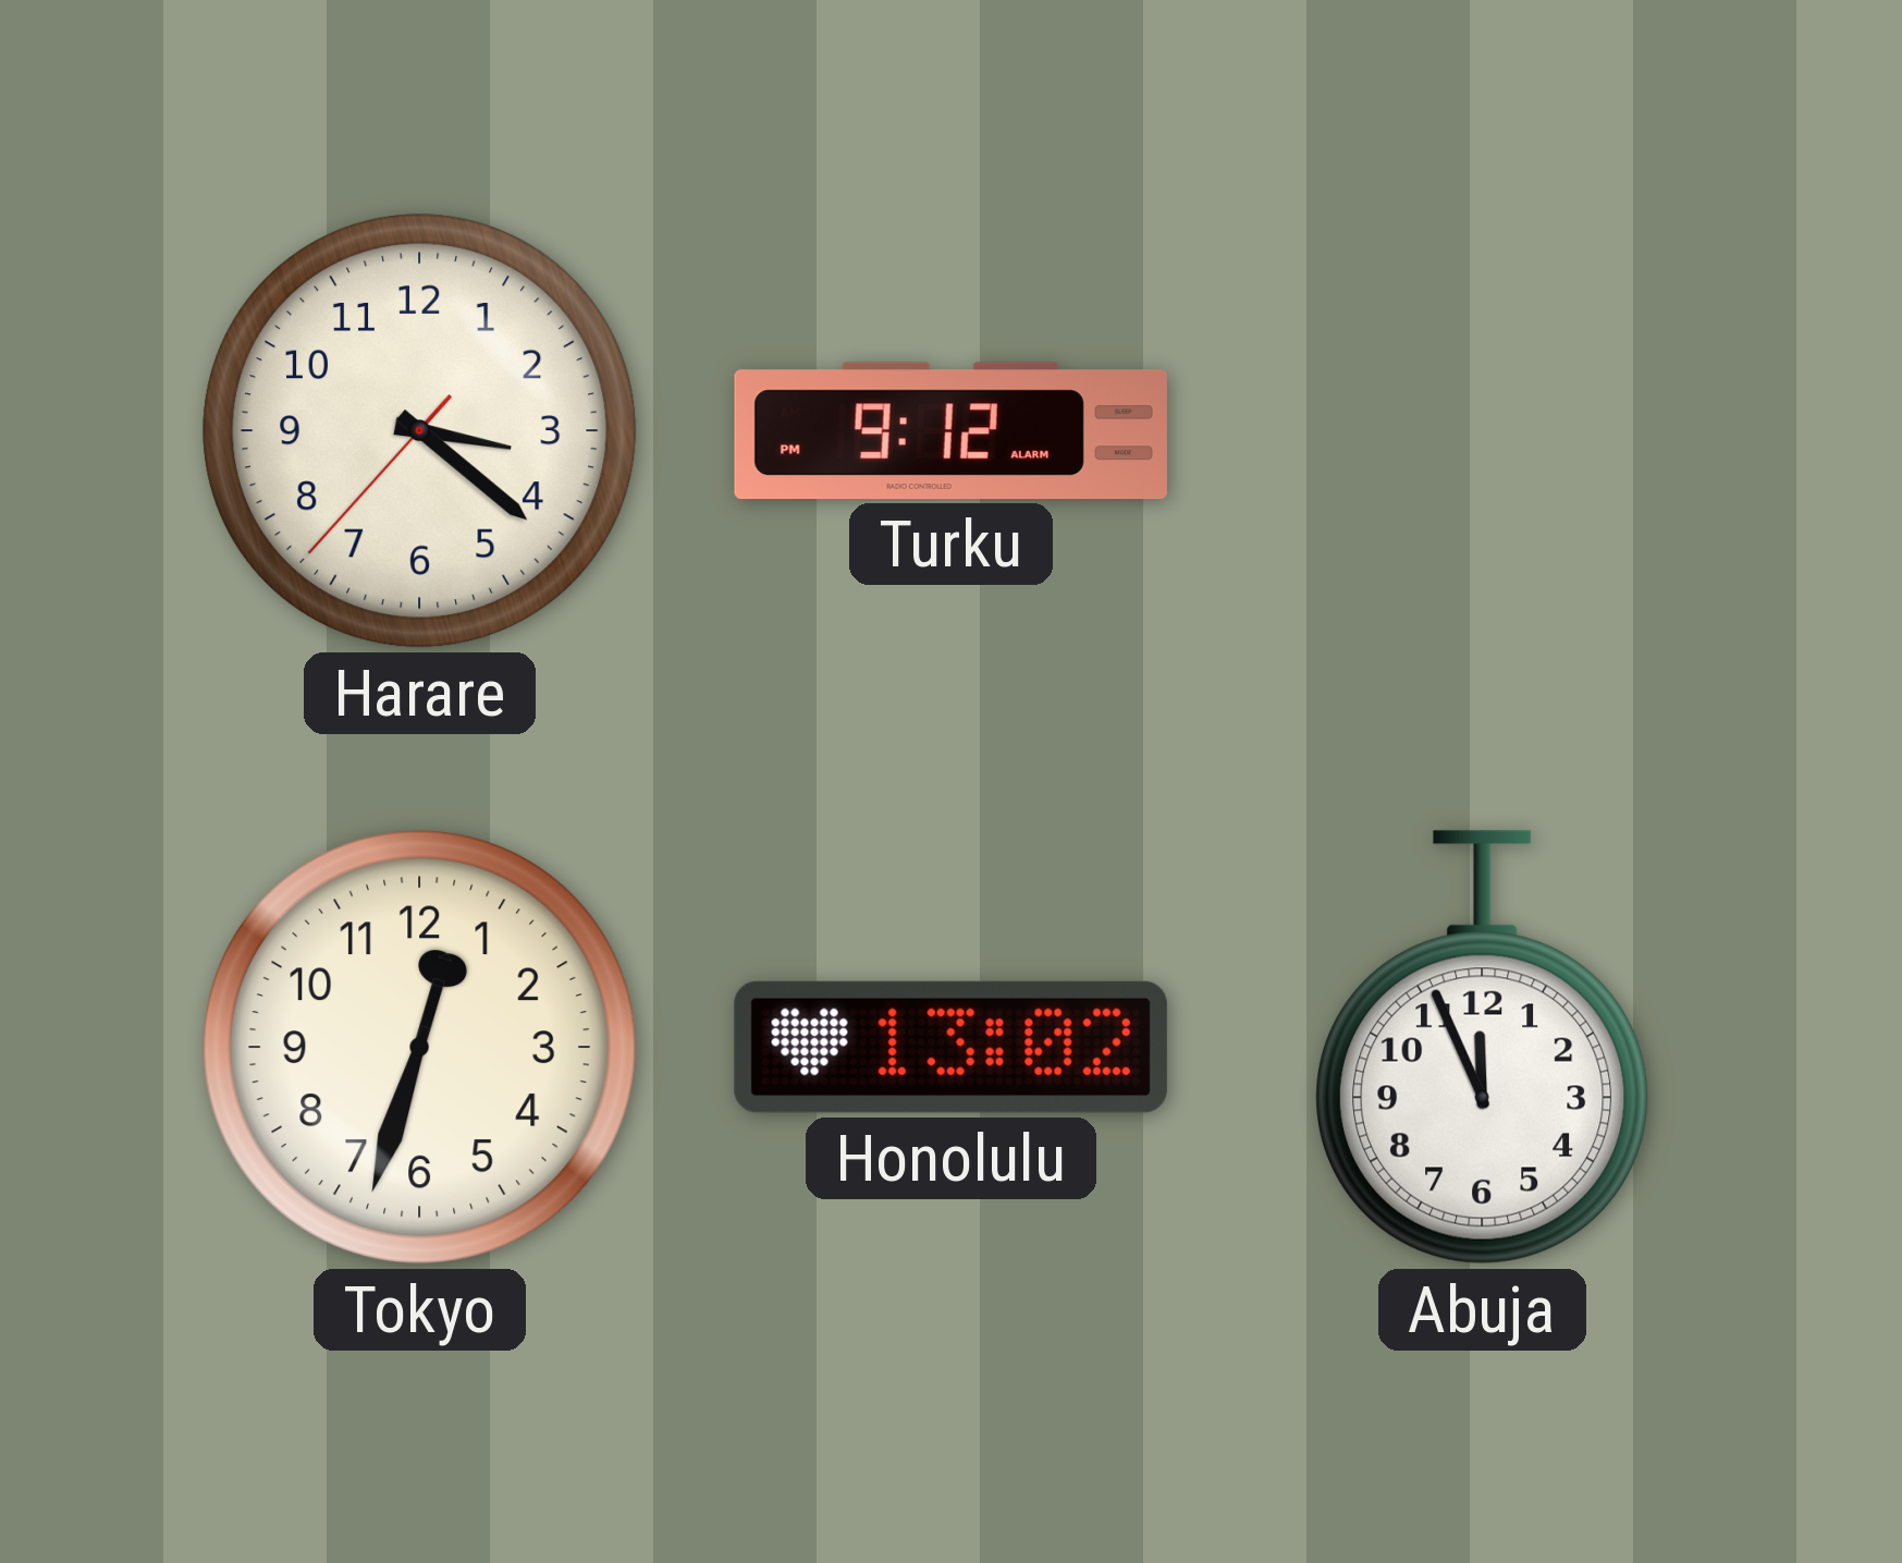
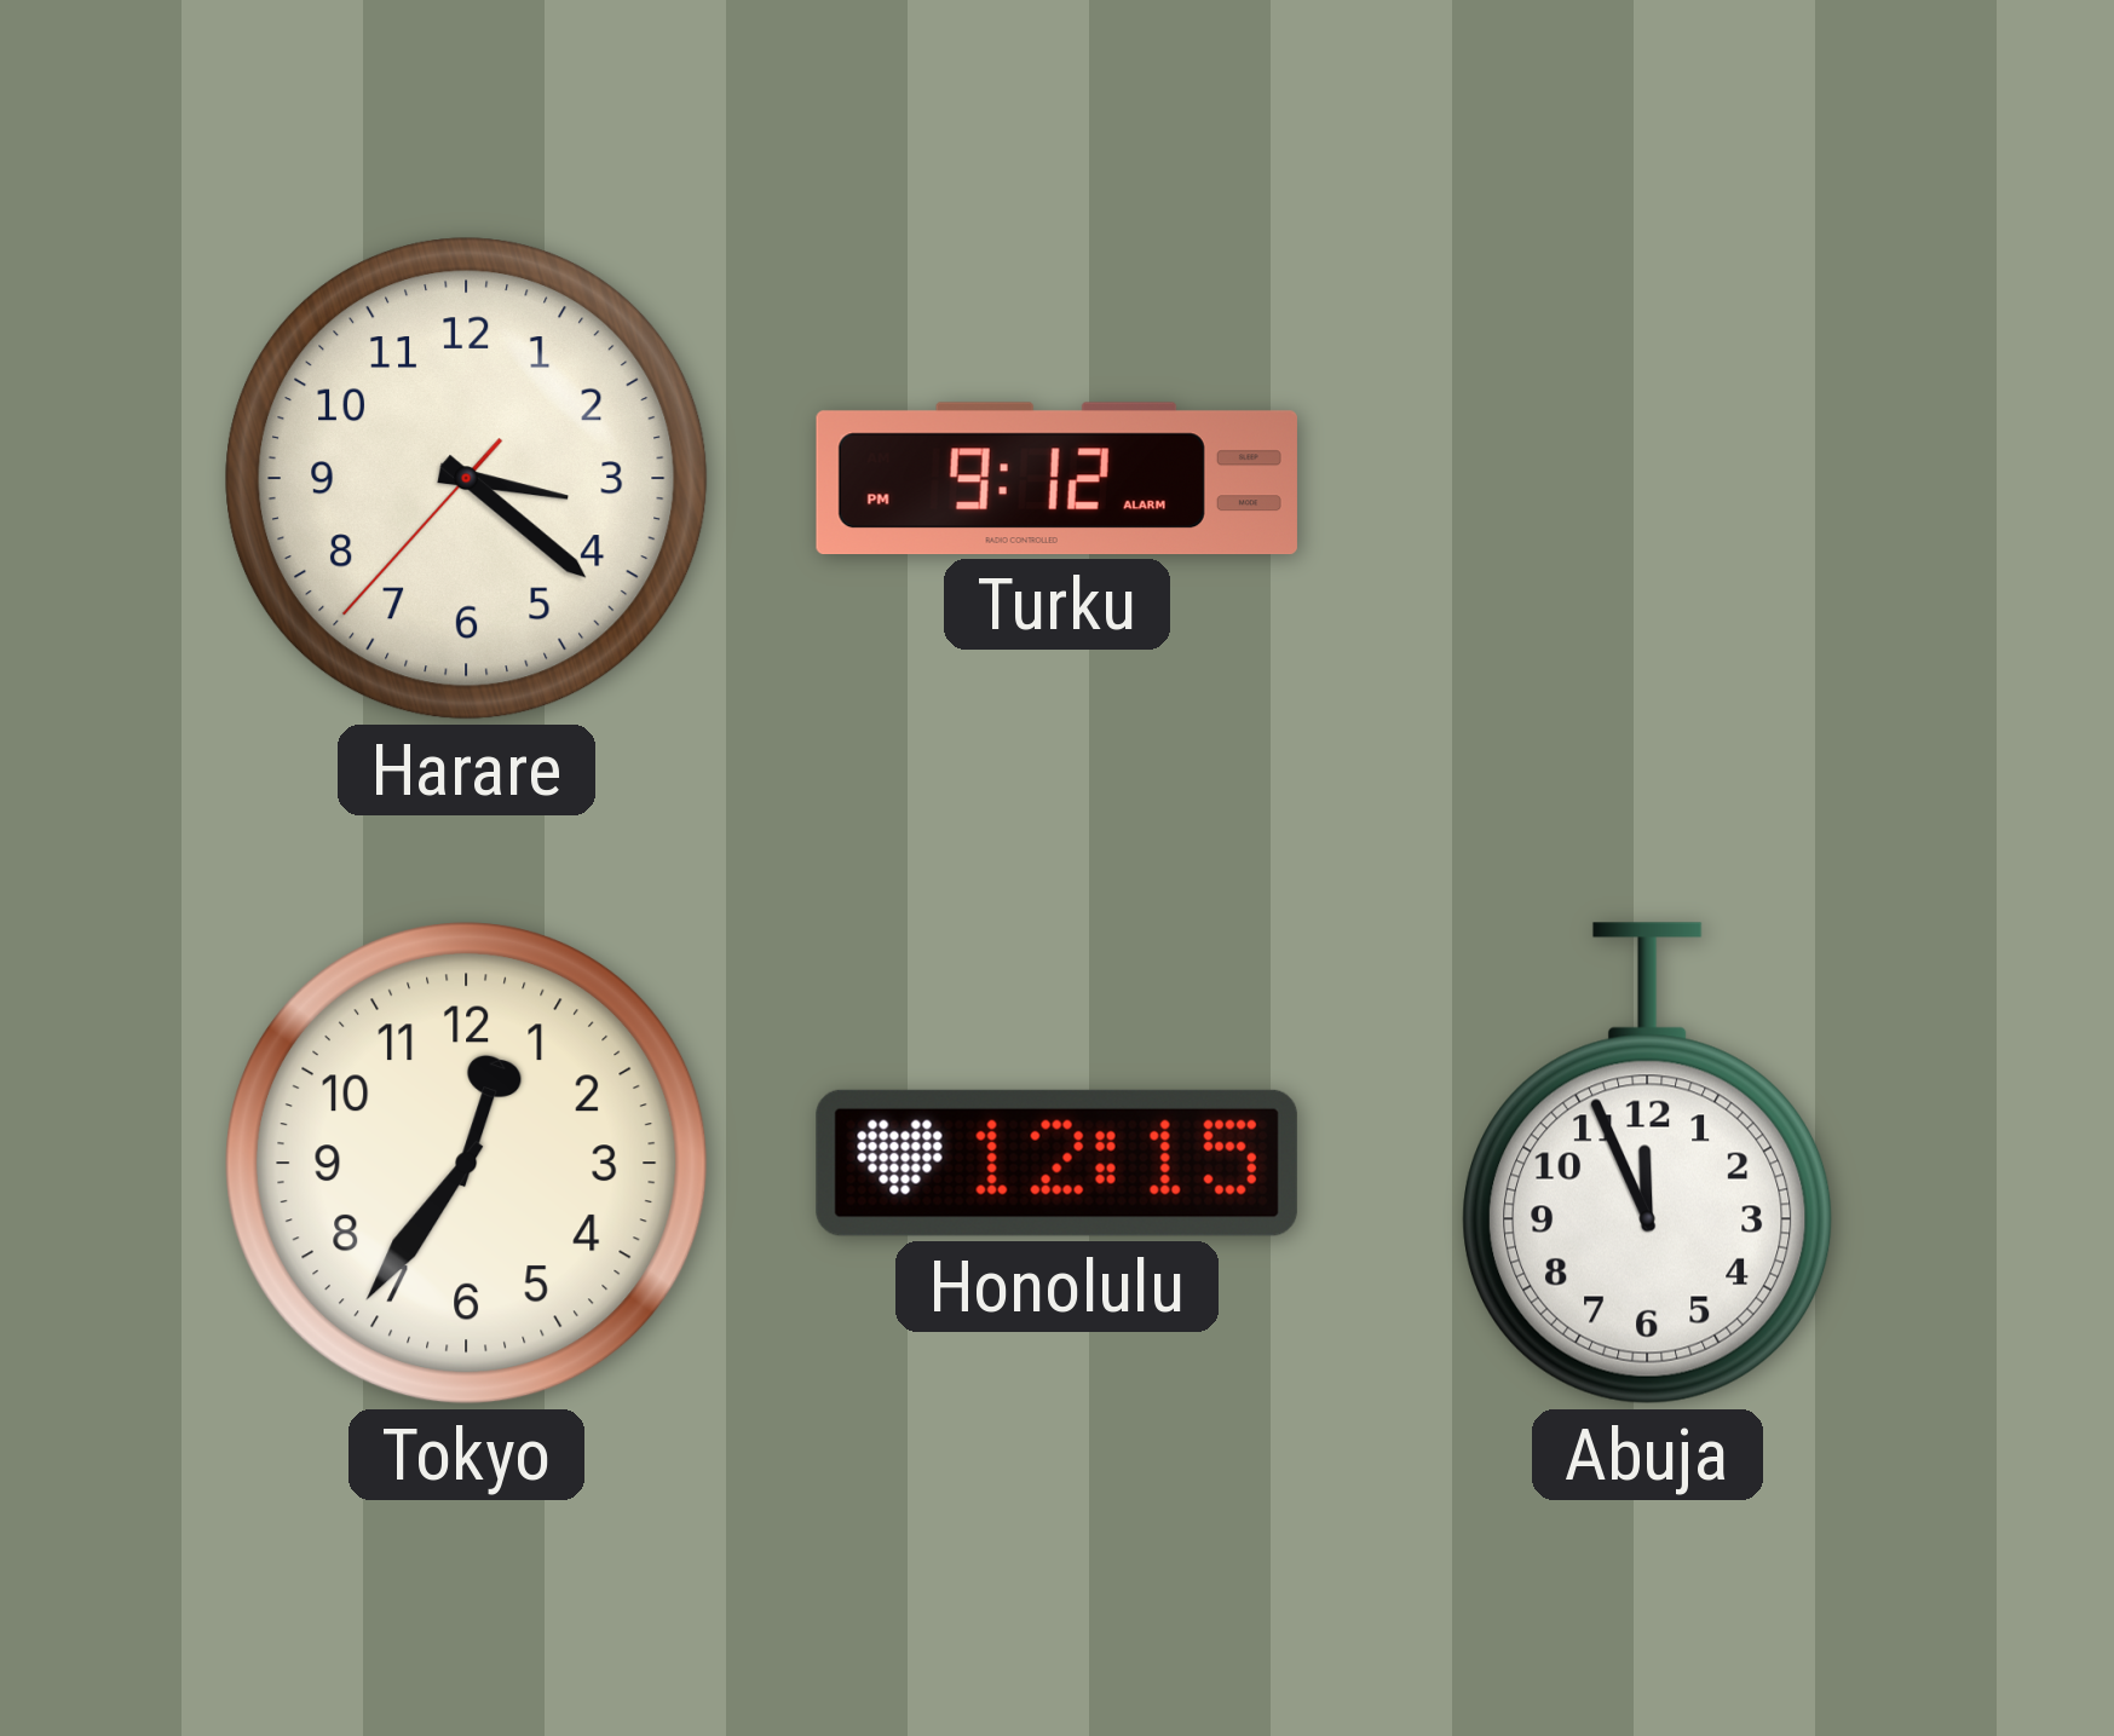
Tokyo: 12:33 -> 12:36
Honolulu: 13:02 -> 12:15
